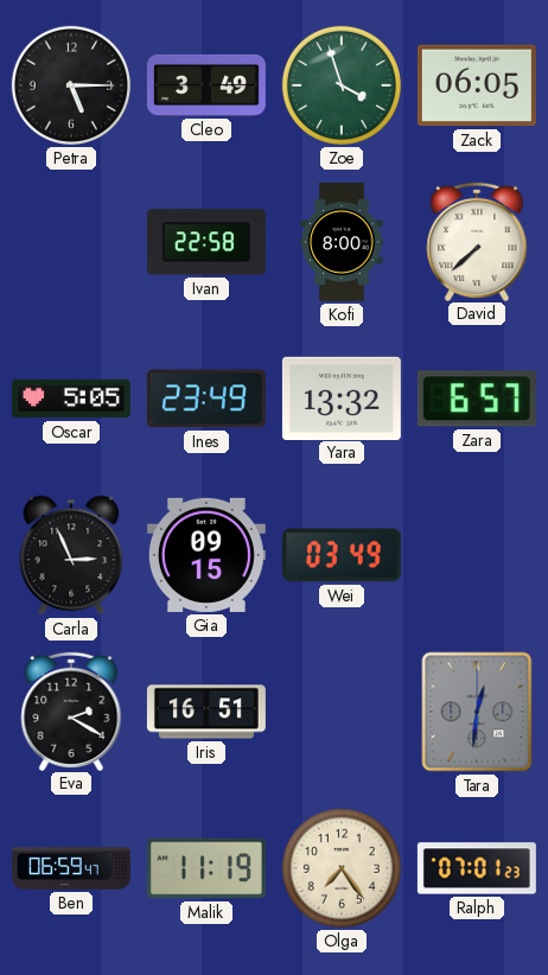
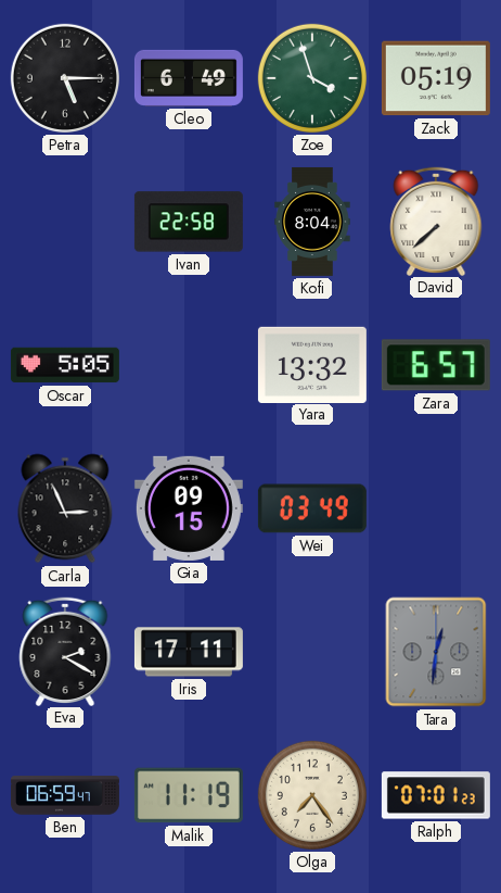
Cleo: 3:49 -> 6:49
Zack: 06:05 -> 05:19
Kofi: 8:00 -> 8:04
Ines: 23:49 -> none
Iris: 16:51 -> 17:11
